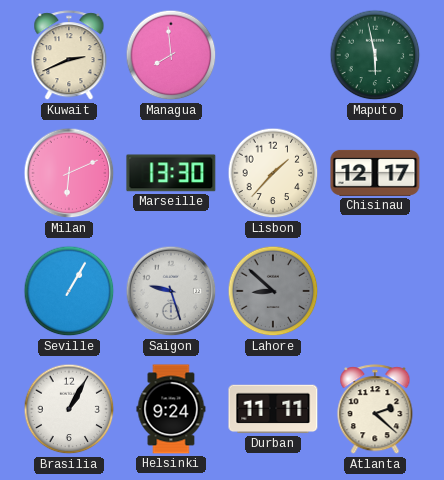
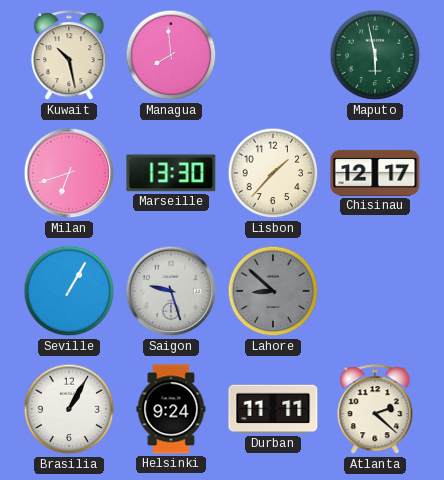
Kuwait: 2:41 -> 10:28
Milan: 6:11 -> 6:42
